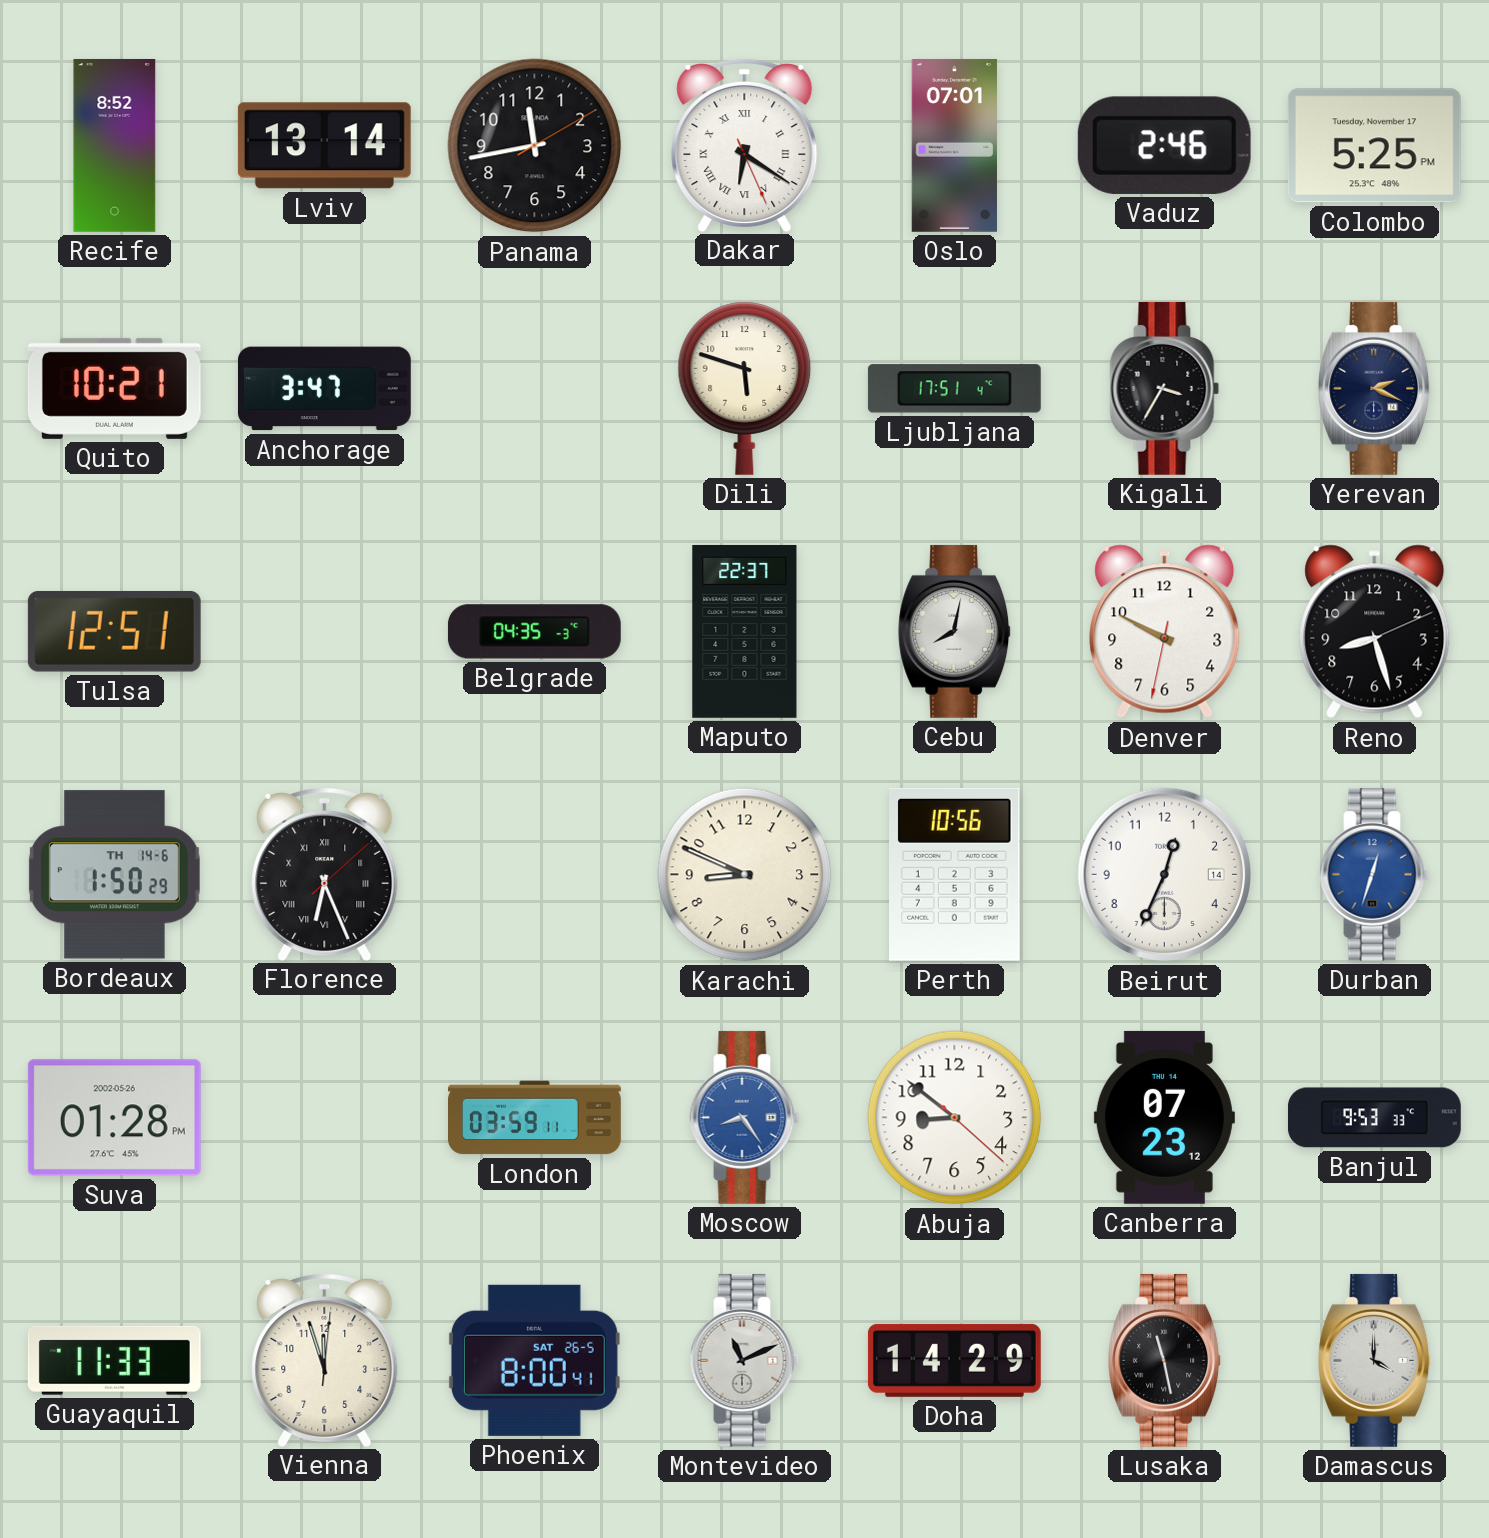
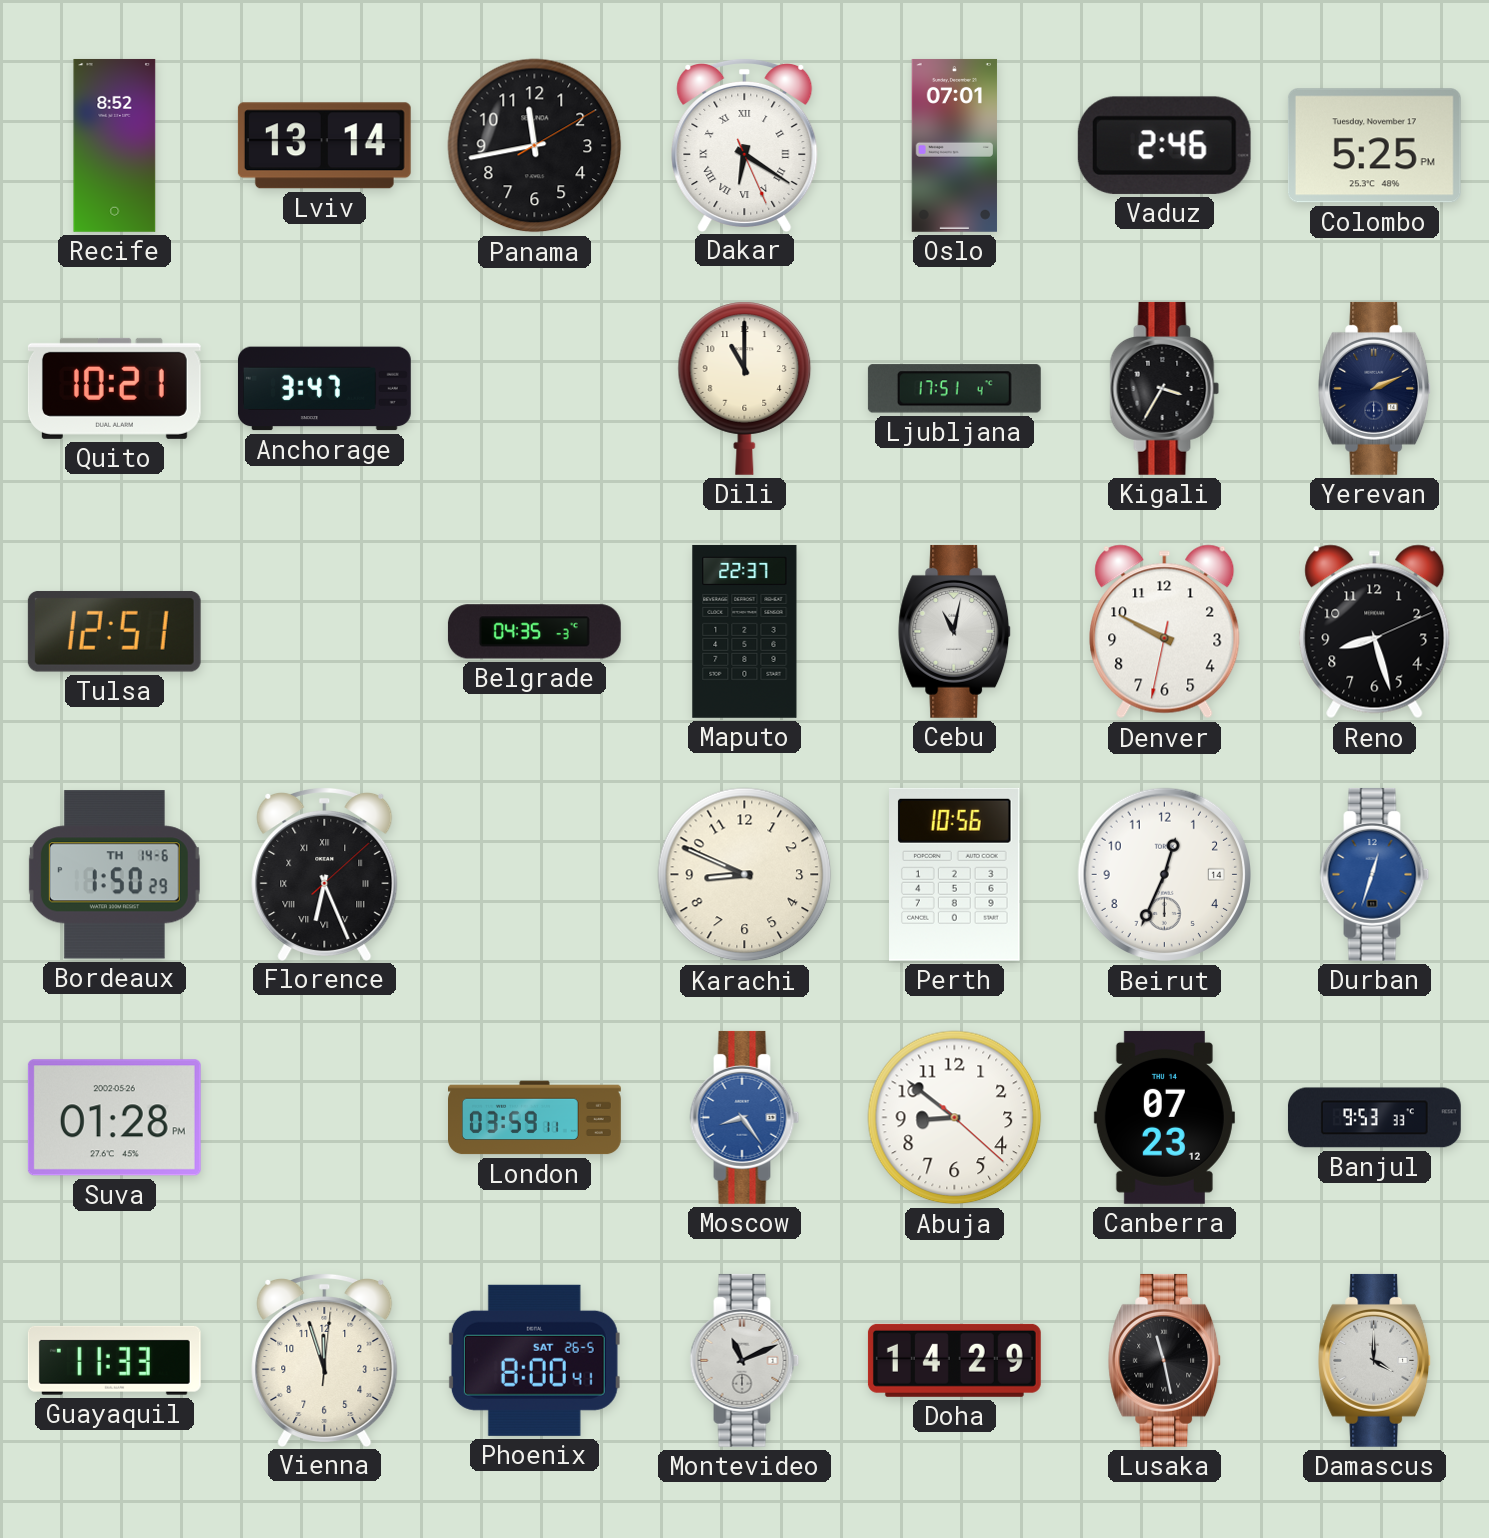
Dili: 5:48 -> 11:00
Yerevan: 2:19 -> 2:11
Cebu: 8:02 -> 11:02
